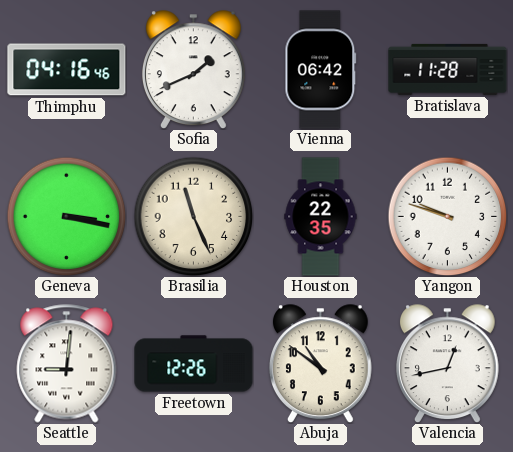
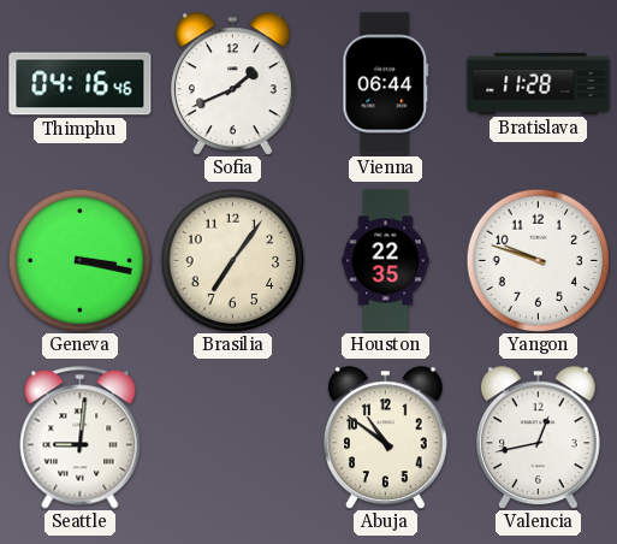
Vienna: 06:42 -> 06:44
Brasilia: 11:26 -> 7:06
Freetown: 12:26 -> none
